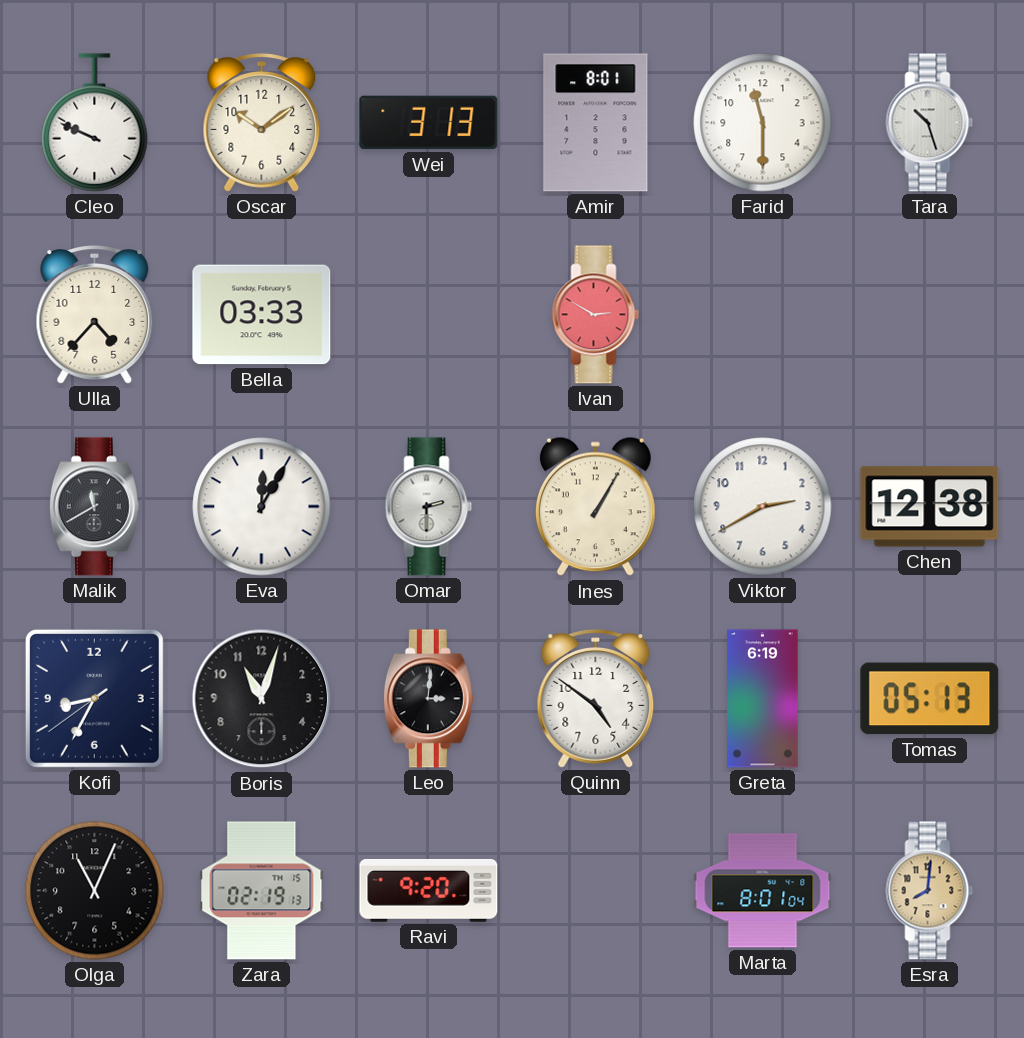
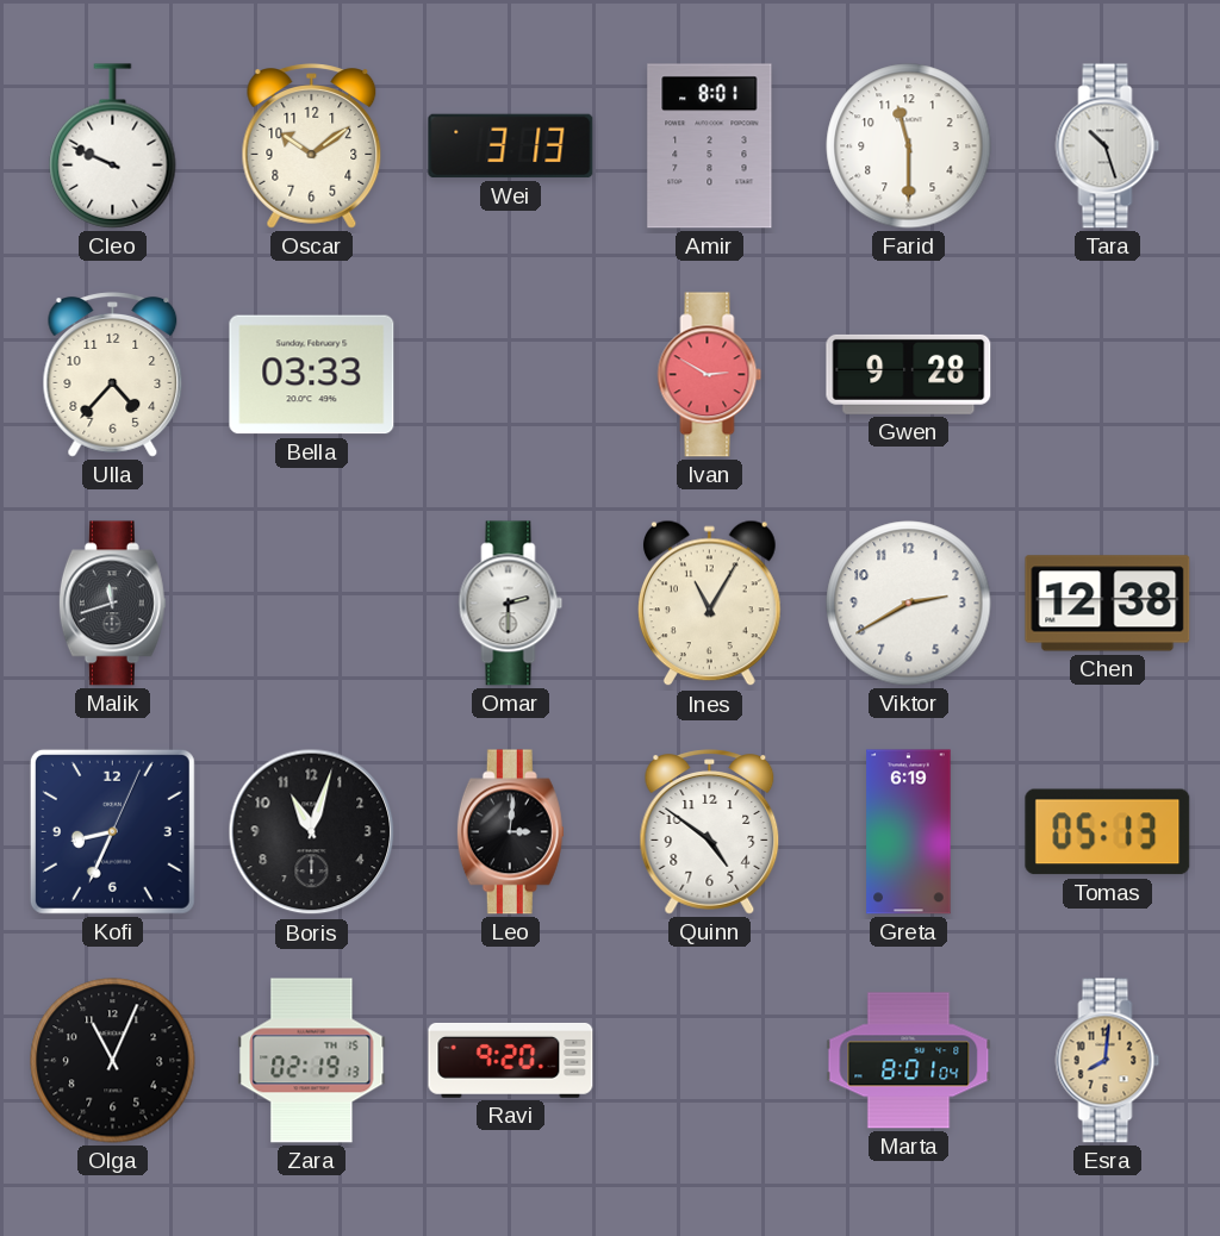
Gwen: none -> 9:28
Malik: 11:40 -> 11:42
Eva: 12:05 -> none
Ines: 1:05 -> 11:05
Kofi: 8:34:39 -> 8:34:04
